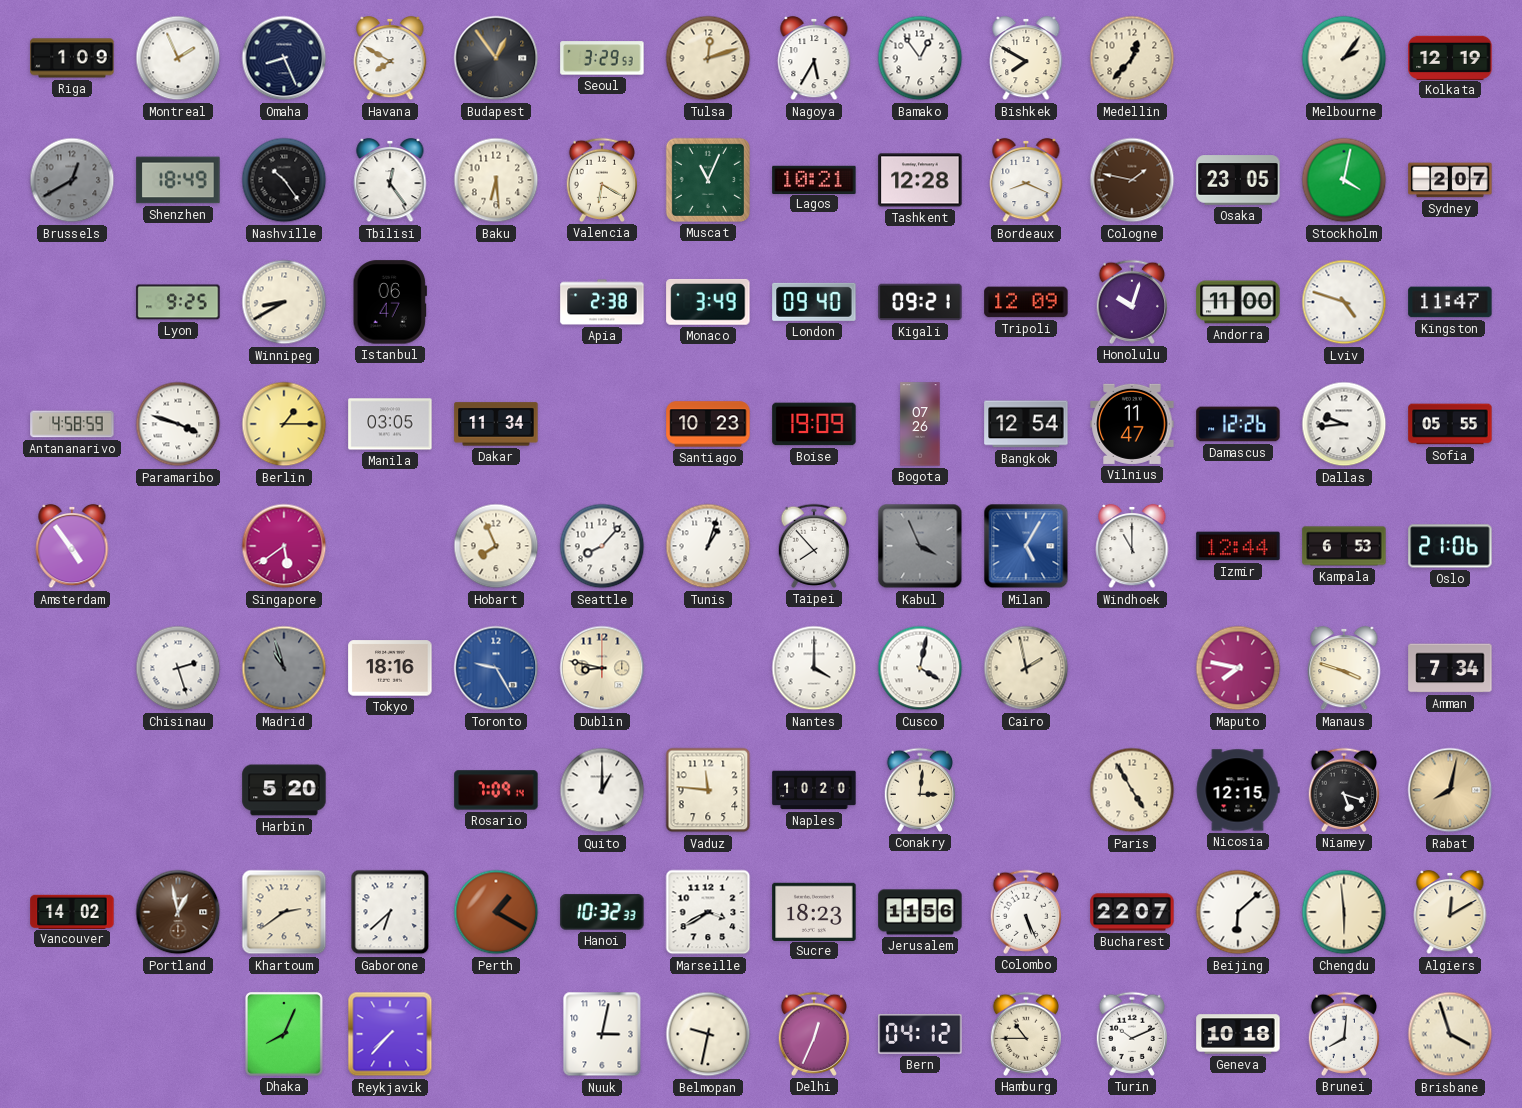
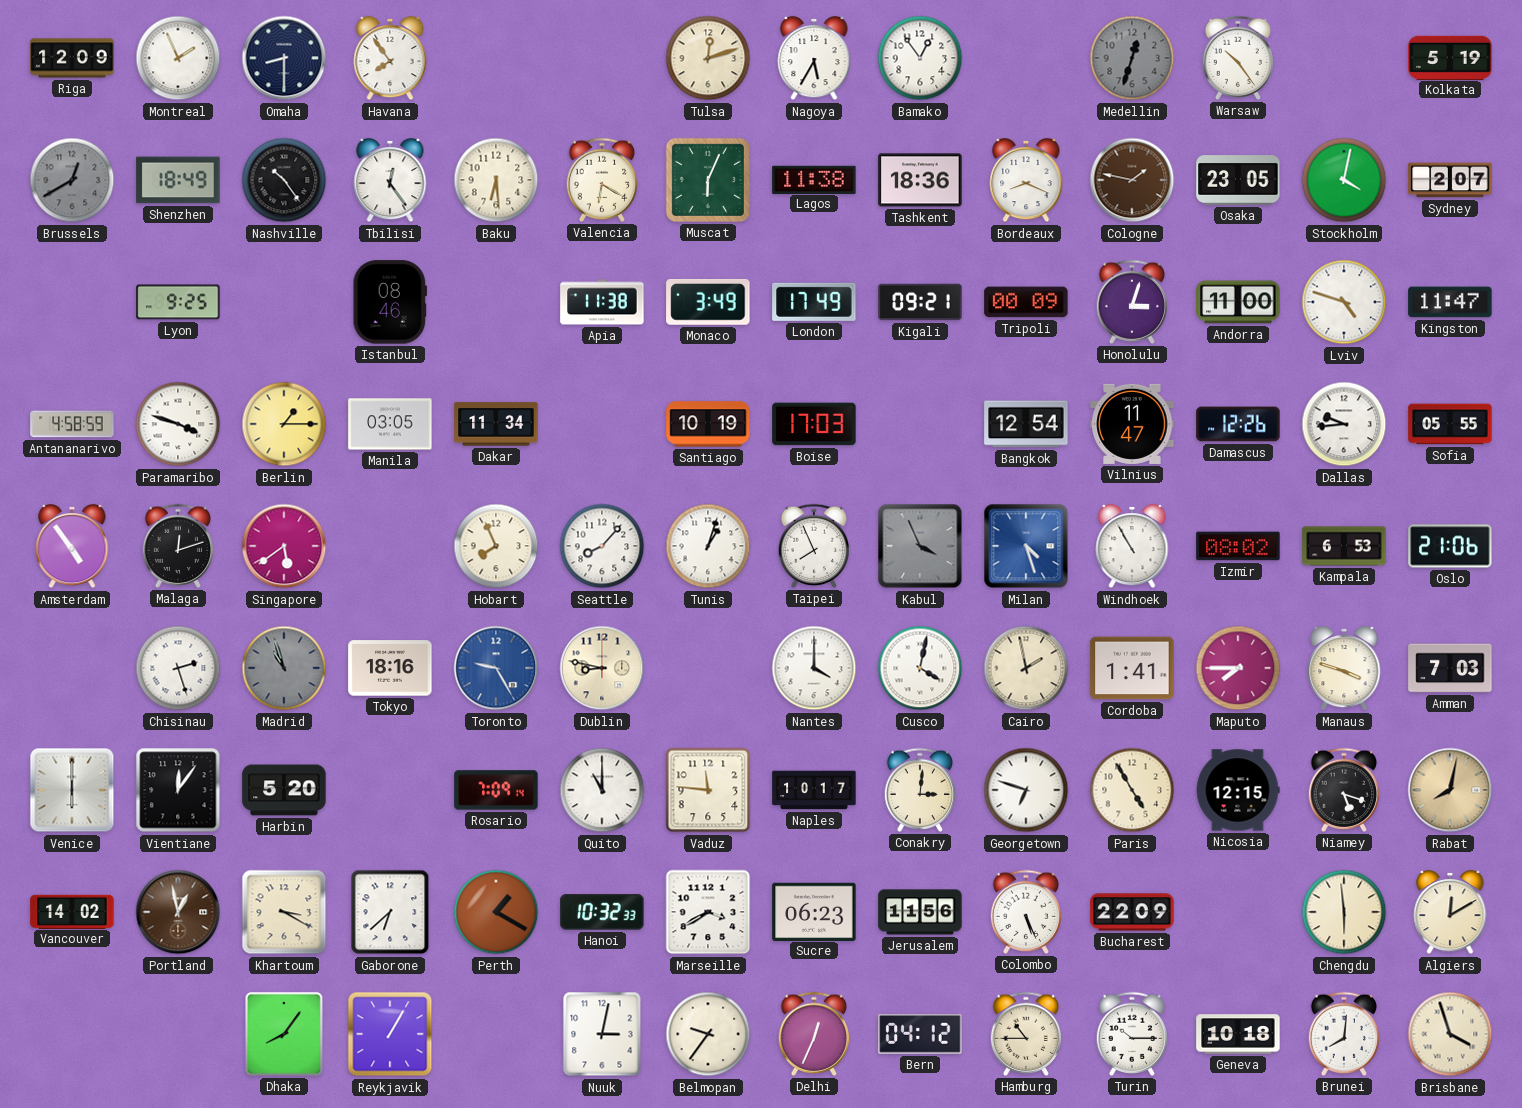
Riga: 1:09 -> 12:09
Omaha: 8:26 -> 8:30
Havana: 7:50 -> 7:54
Budapest: 12:54 -> none
Seoul: 3:29 -> none
Bishkek: 7:50 -> none
Medellin: 12:37 -> 12:33
Medellin dial: cream -> grey
Warsaw: none -> 10:24
Melbourne: 2:06 -> none
Kolkata: 12:19 -> 5:19
Muscat: 11:04 -> 6:04
Lagos: 10:21 -> 11:38
Tashkent: 12:28 -> 18:36
Winnipeg: 8:40 -> none
Istanbul: 06:47 -> 08:46
Apia: 2:38 -> 11:38
London: 09:40 -> 17:49
Tripoli: 12:09 -> 00:09
Honolulu: 10:03 -> 3:03
Santiago: 10:23 -> 10:19
Boise: 19:09 -> 17:03
Bogota: 07:26 -> none
Malaga: none -> 12:12
Taipei: 7:53 -> 7:56
Milan: 5:05 -> 4:27
Windhoek: 11:00 -> 10:55
Izmir: 12:44 -> 08:02
Cordoba: none -> 1:41
Maputo: 7:47 -> 7:45
Amman: 7:34 -> 7:03
Venice: none -> 6:00
Vientiane: none -> 12:06
Quito: 1:00 -> 11:00
Naples: 10:20 -> 10:17
Georgetown: none -> 6:48
Khartoum: 2:39 -> 3:20
Sucre: 18:23 -> 06:23
Bucharest: 22:07 -> 22:09
Beijing: 6:08 -> none
Dhaka: 8:04 -> 8:06
Reykjavik: 7:37 -> 1:05
Belmopan: 9:32 -> 9:36
Turin: 10:11 -> 10:15
